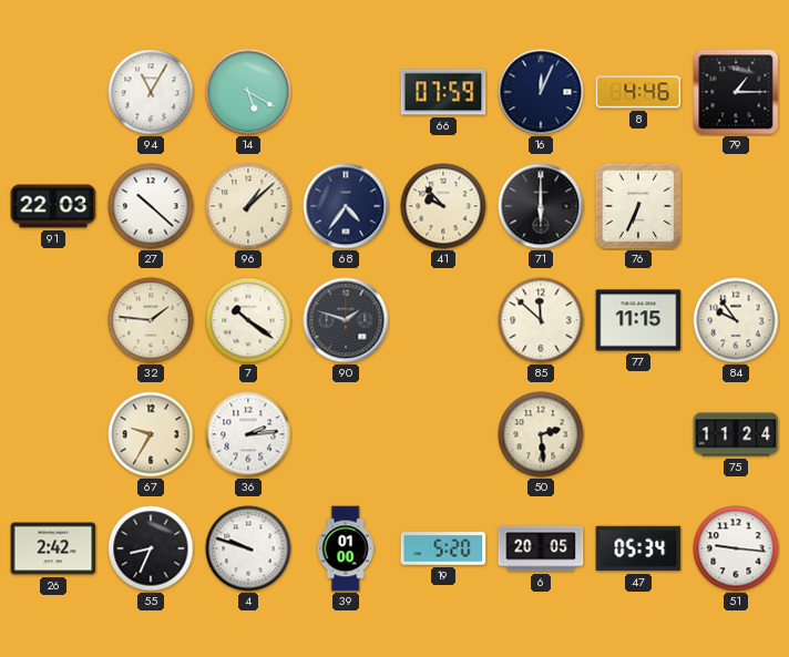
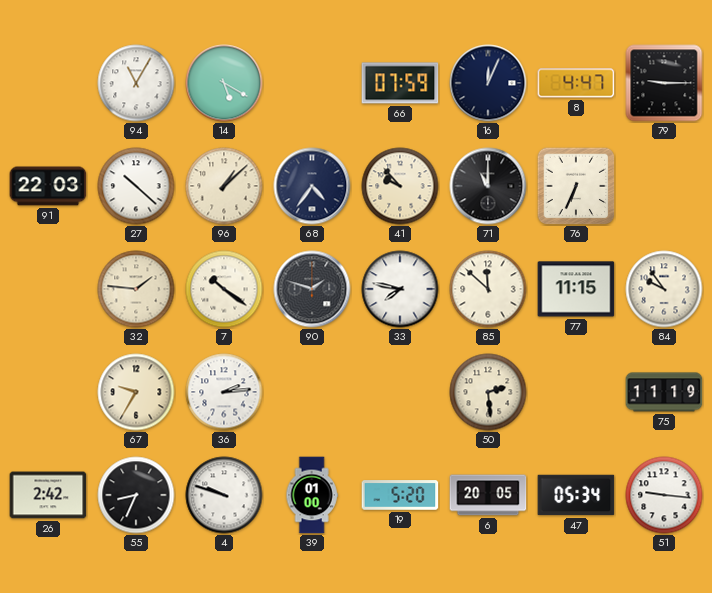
8: 4:46 -> 4:47
79: 1:15 -> 9:15
71: 6:00 -> 11:00
33: none -> 7:47
75: 11:24 -> 11:19
